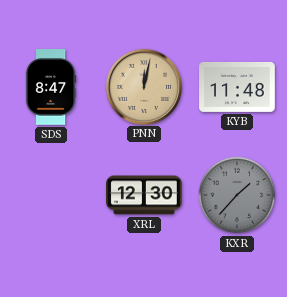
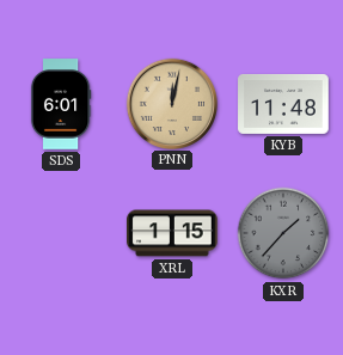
SDS: 8:47 -> 6:01
XRL: 12:30 -> 1:15
